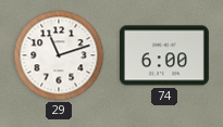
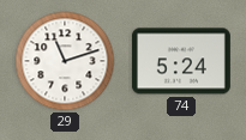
74: 6:00 -> 5:24
